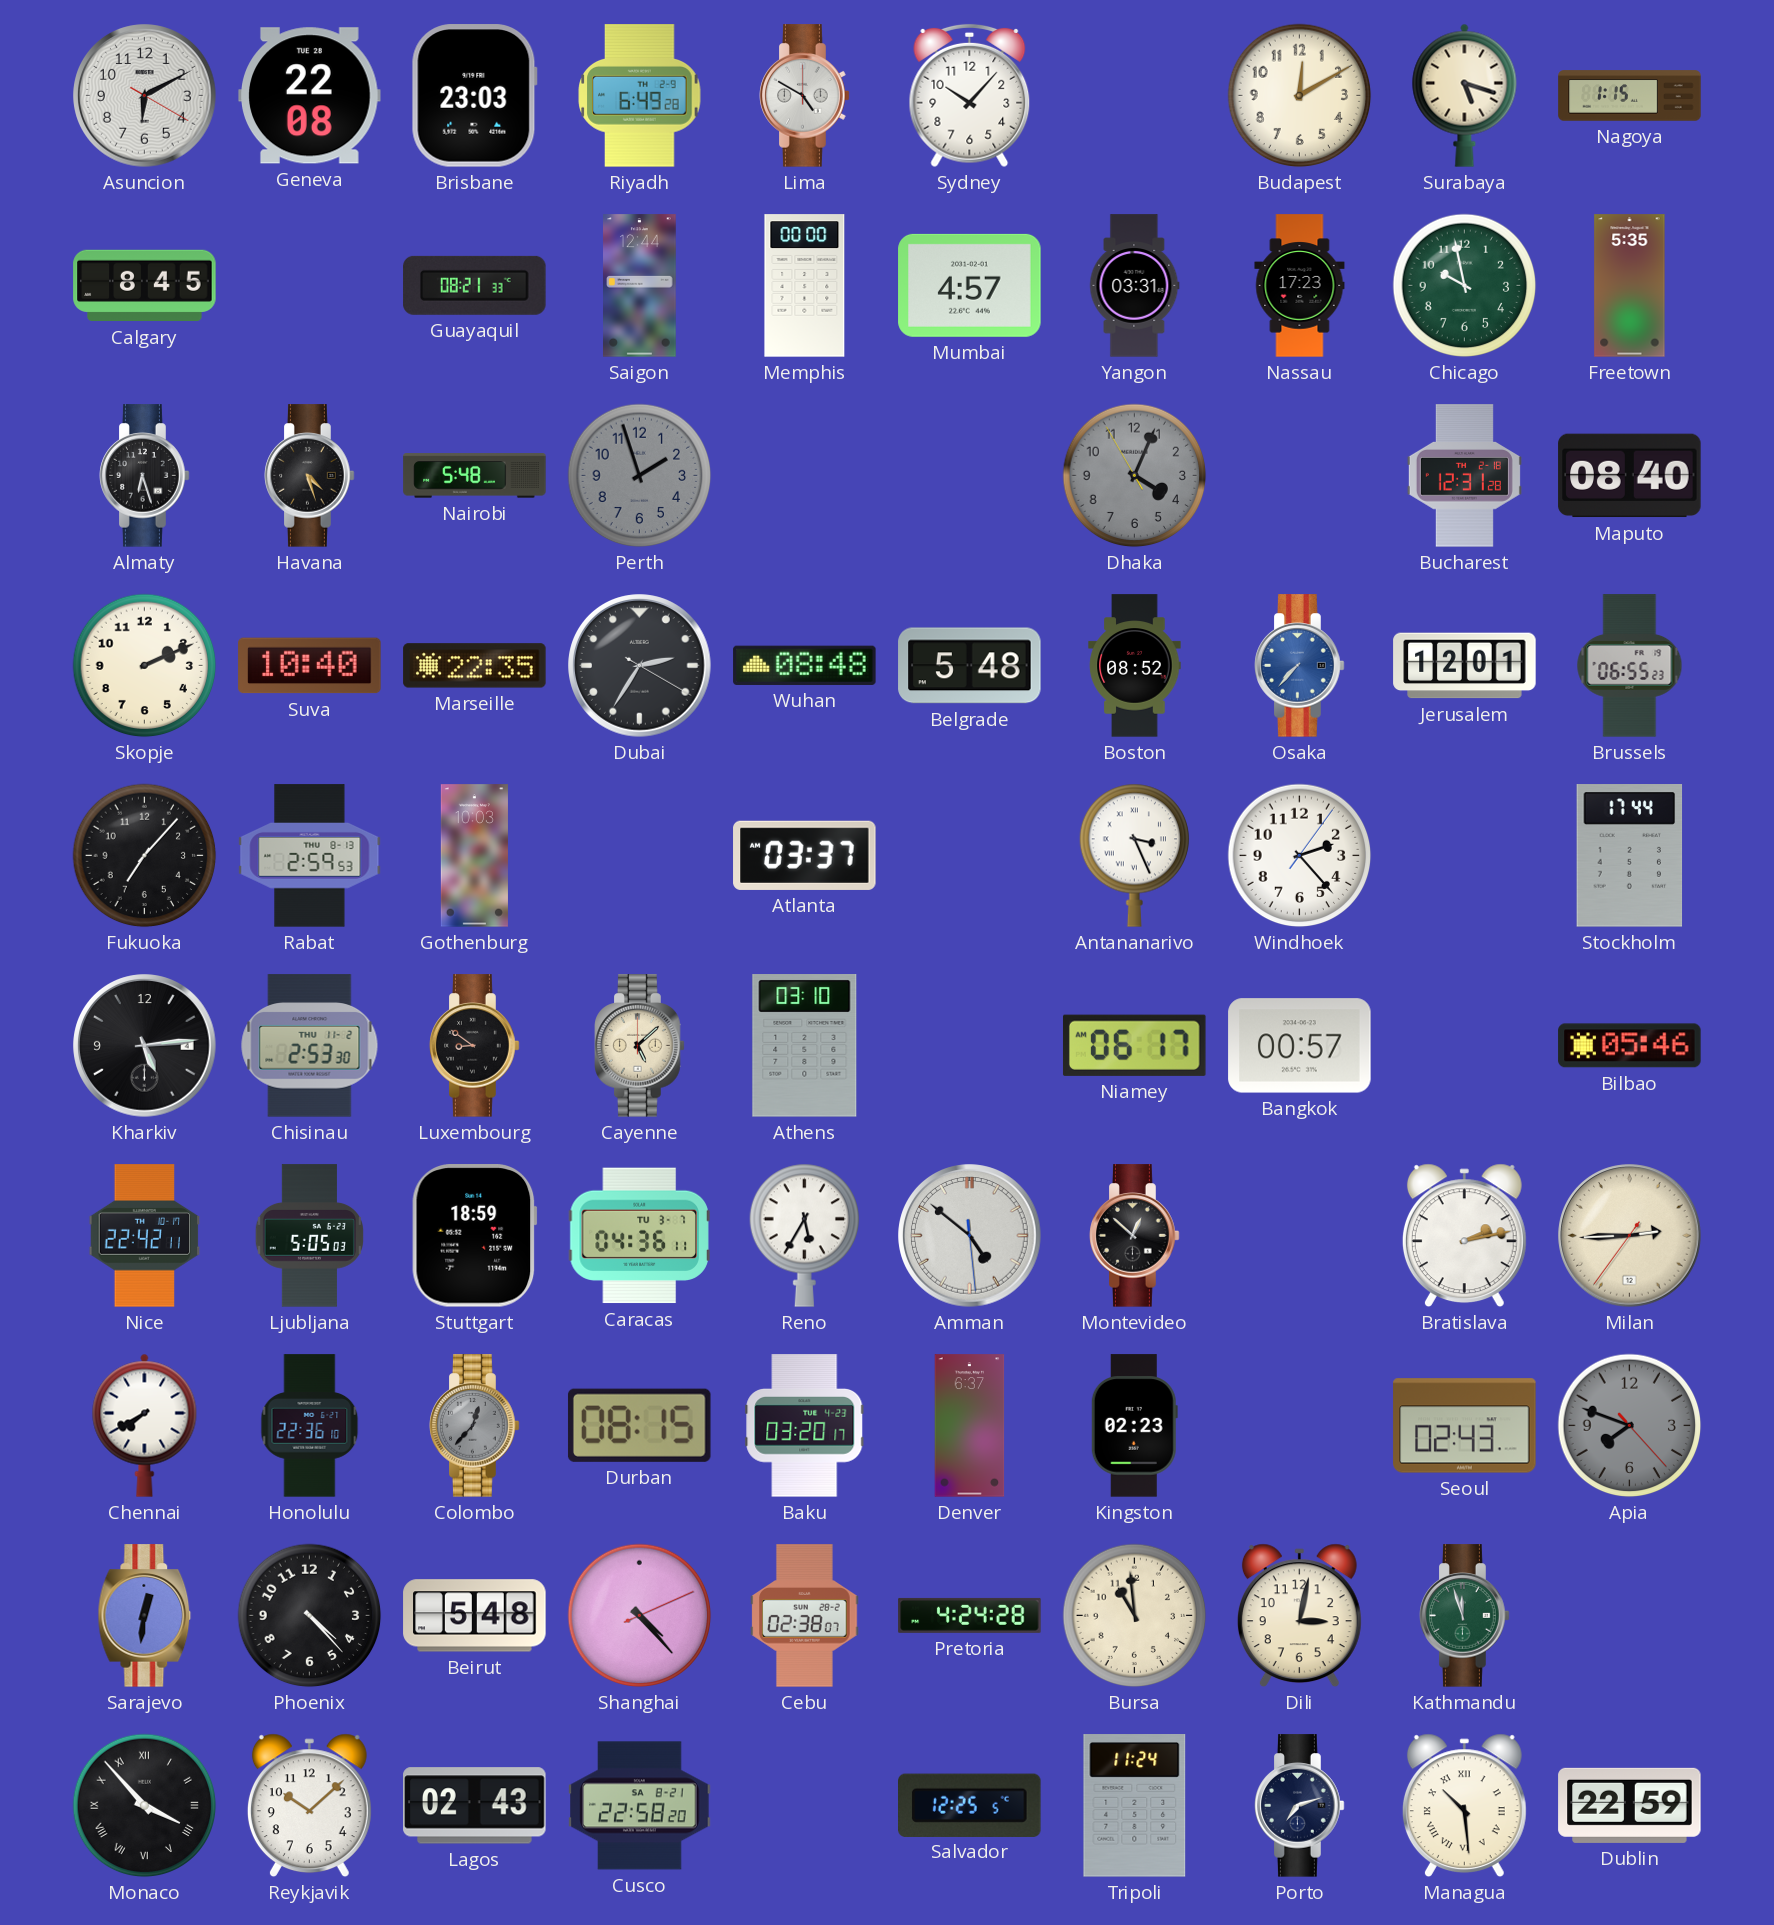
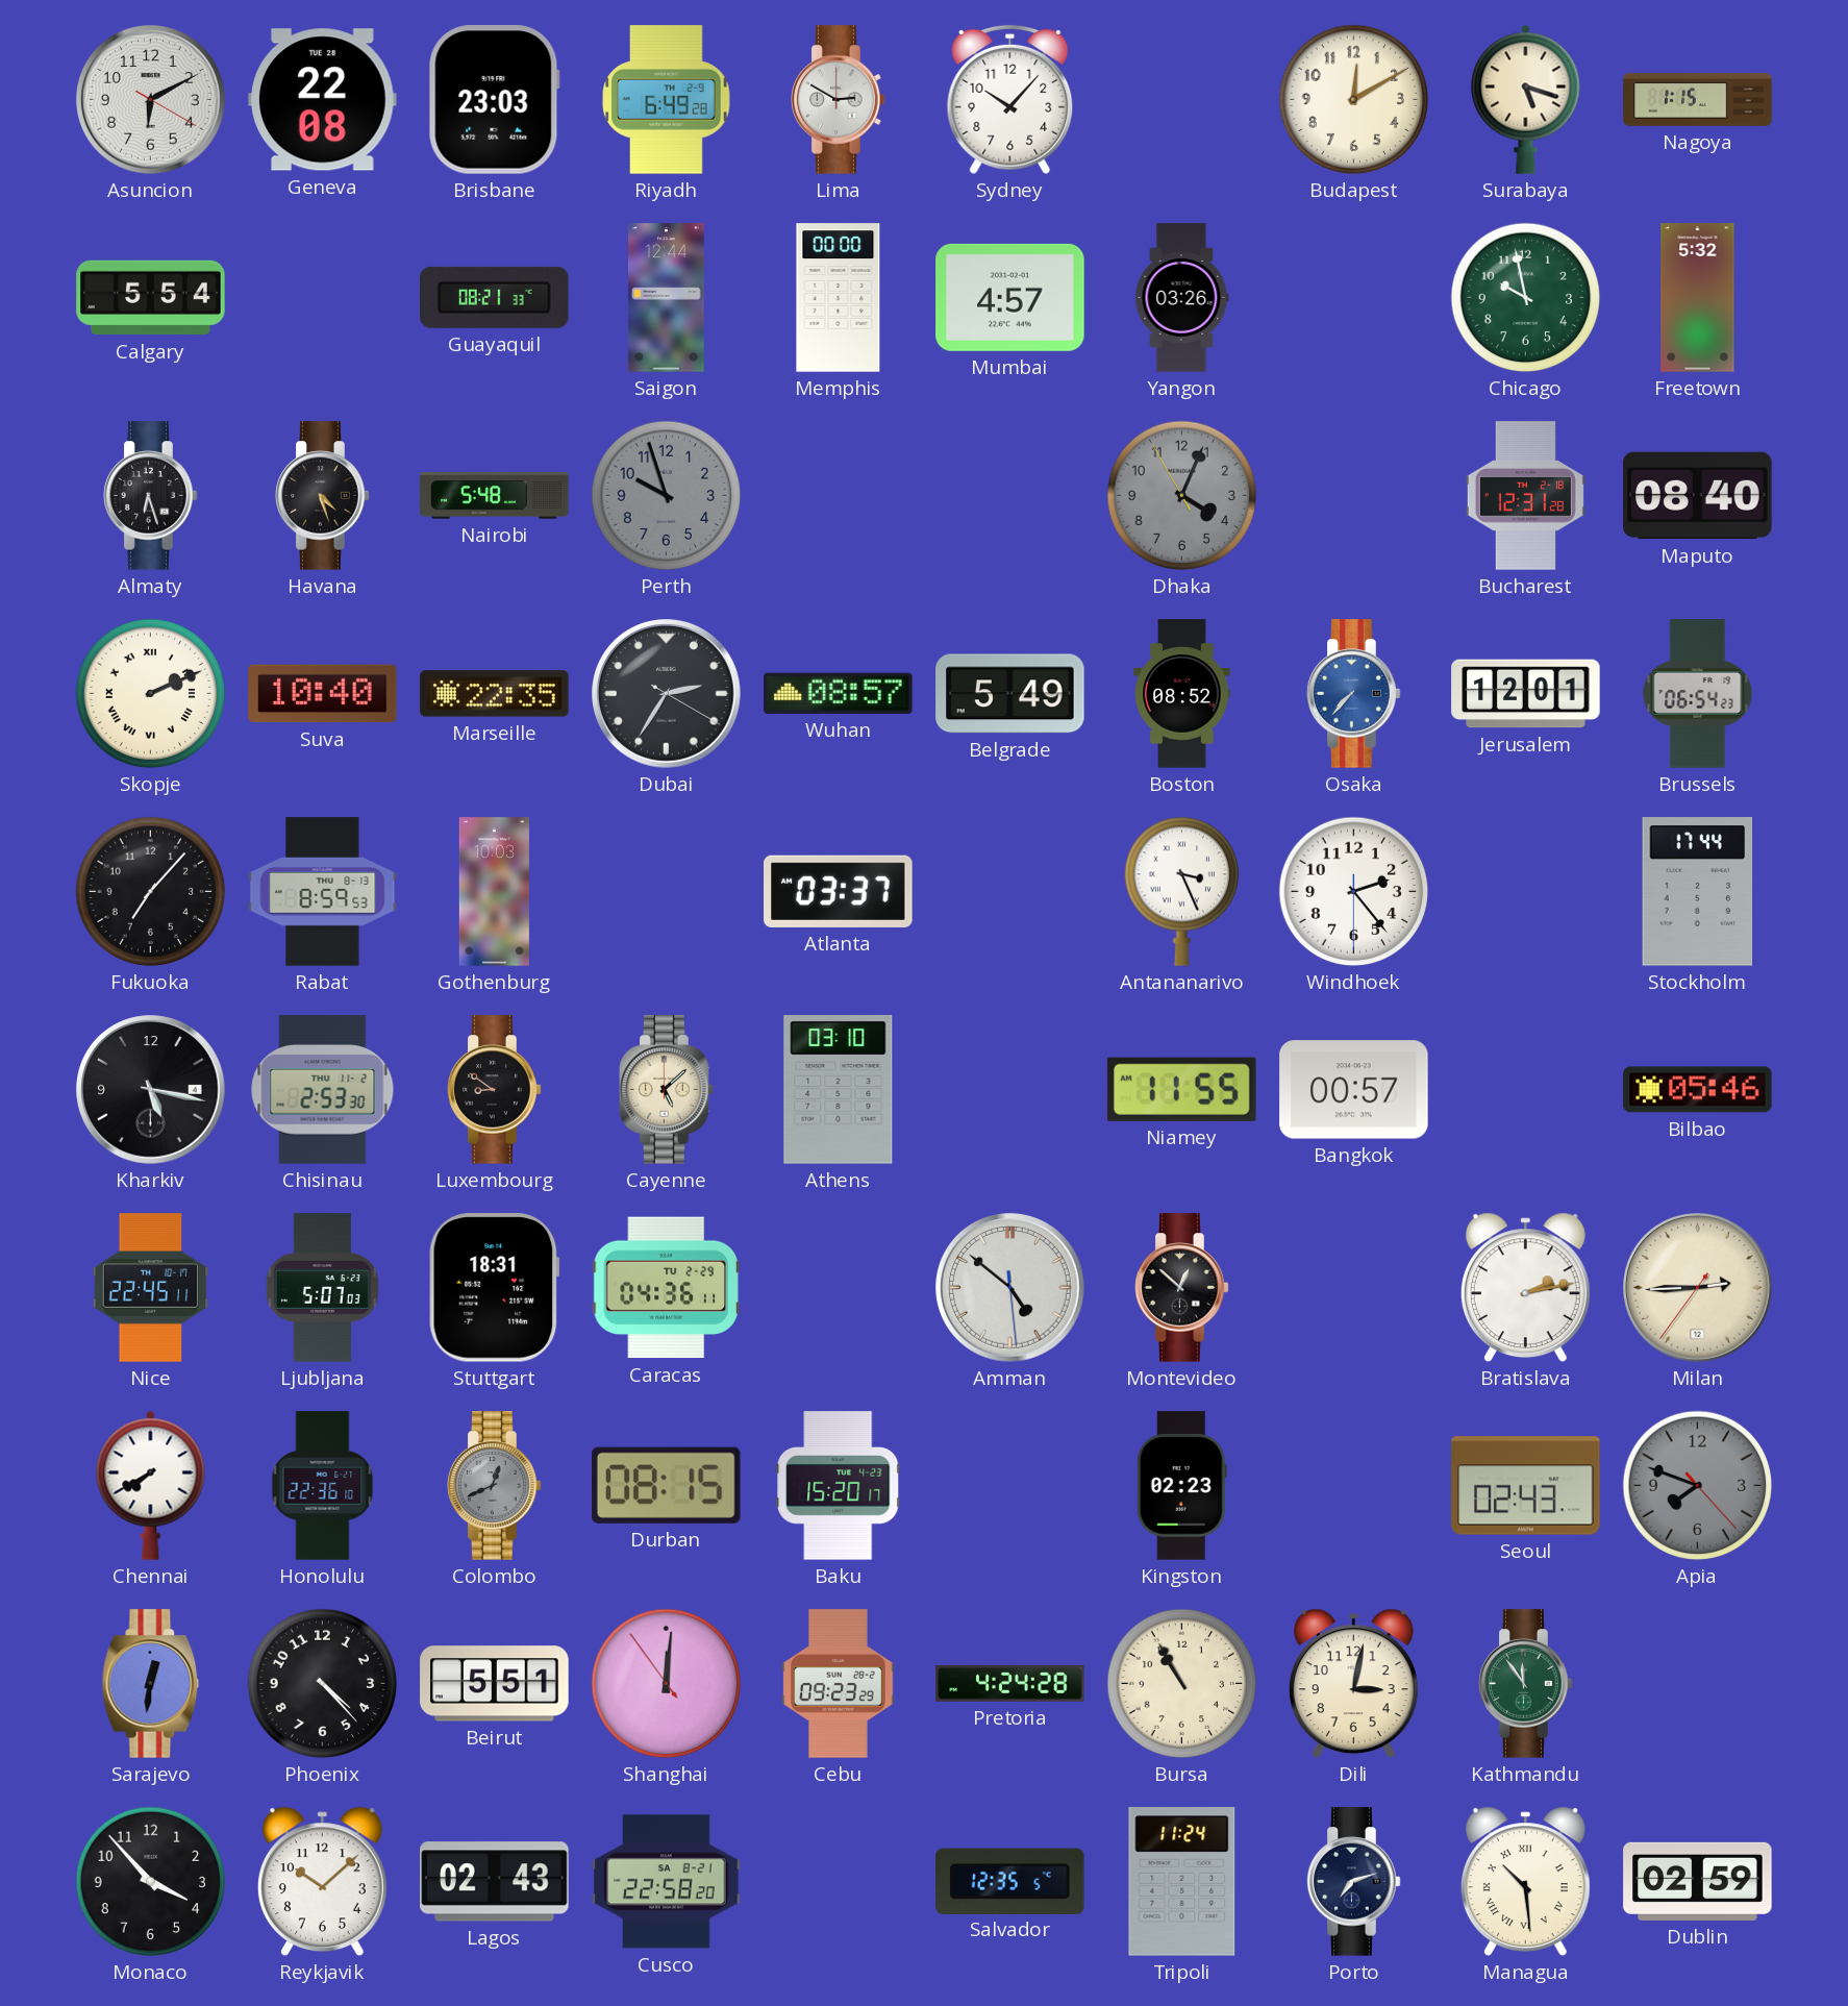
Lima: 4:50 -> 2:50
Calgary: 8:45 -> 5:54
Yangon: 03:31 -> 03:26
Nassau: 17:23 -> none
Freetown: 5:35 -> 5:32
Perth: 1:57 -> 9:57
Skopje numerals: Arabic -> Roman
Wuhan: 08:48 -> 08:57
Belgrade: 5:48 -> 5:49
Brussels: 06:55 -> 06:54
Rabat: 2:59 -> 8:59
Windhoek: 2:23:06 -> 2:23:30
Kharkiv: 5:14 -> 5:17
Niamey: 06:17 -> 11:55
Nice: 22:42 -> 22:45
Ljubljana: 5:05 -> 5:07
Stuttgart: 18:59 -> 18:31
Caracas date: TU 3-7 -> TU 2-29
Reno: 5:35 -> none
Colombo: 12:37 -> 12:41
Baku: 03:20 -> 15:20
Denver: 6:37 -> none
Beirut: 5:48 -> 5:51
Shanghai: 4:23 -> 12:00
Cebu: 02:38 -> 09:23
Bursa: 10:59 -> 10:55
Kathmandu: 11:57 -> 11:54
Monaco numerals: Roman -> Arabic
Salvador: 12:25 -> 12:35
Dublin: 22:59 -> 02:59
